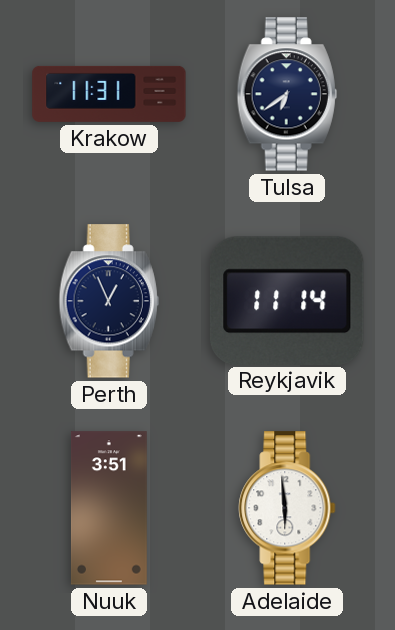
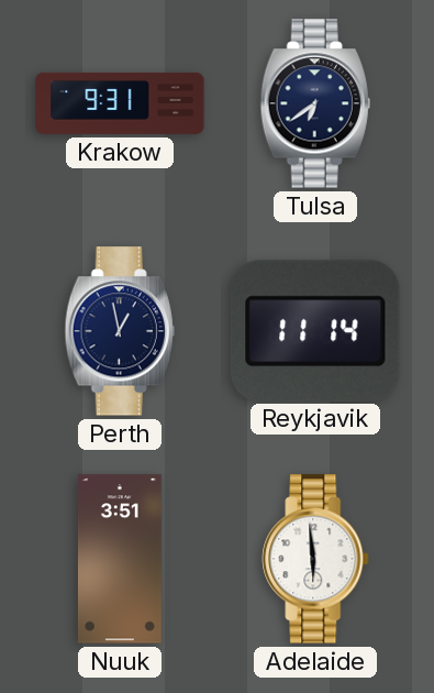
Krakow: 11:31 -> 9:31
Perth: 12:56 -> 12:58
